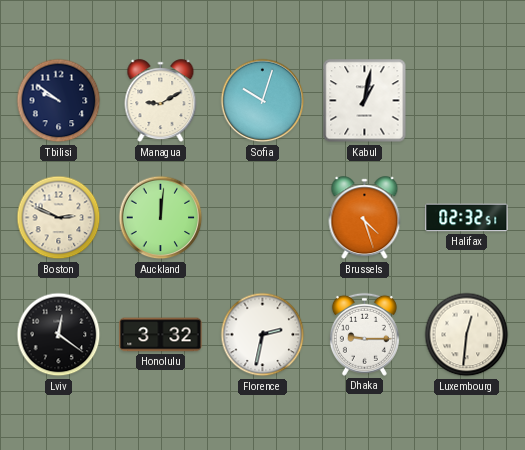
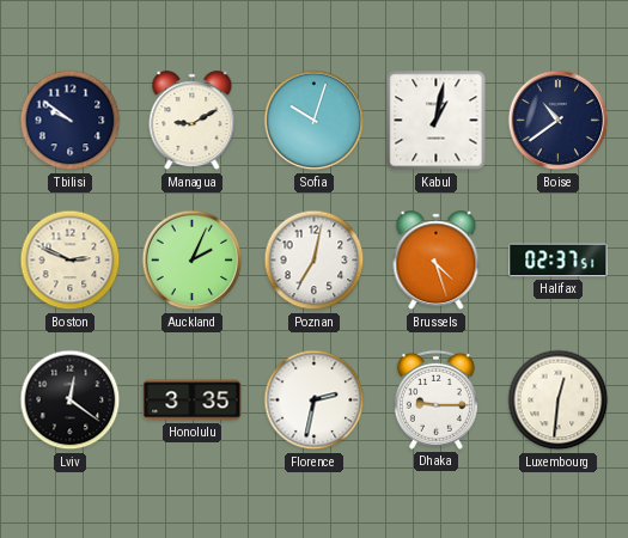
Boise: none -> 10:39
Auckland: 12:01 -> 2:04
Poznan: none -> 7:02
Halifax: 02:32 -> 02:37
Honolulu: 3:32 -> 3:35
